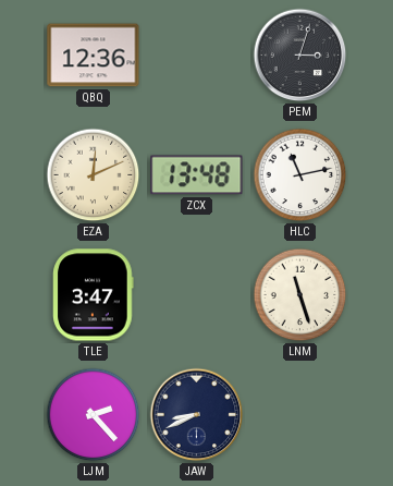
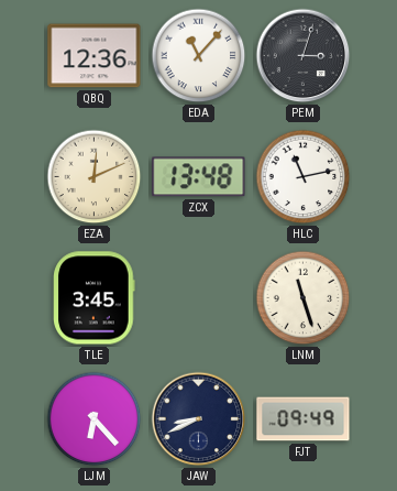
EDA: none -> 11:07
TLE: 3:47 -> 3:45
LJM: 2:23 -> 6:23
FJT: none -> 09:49
